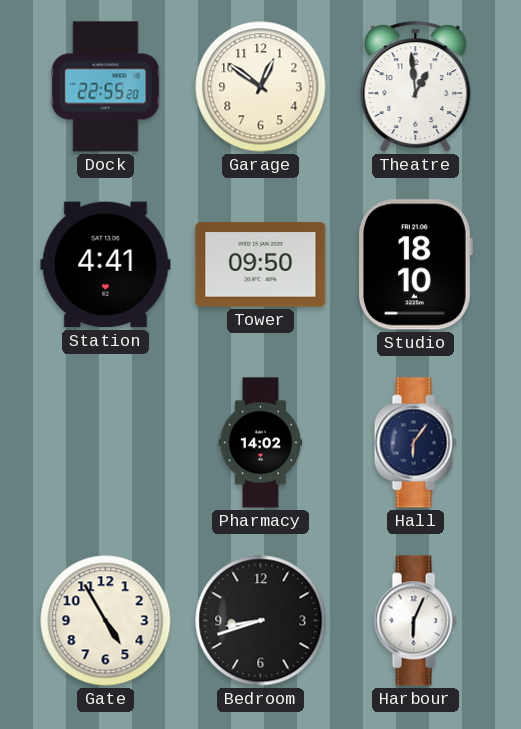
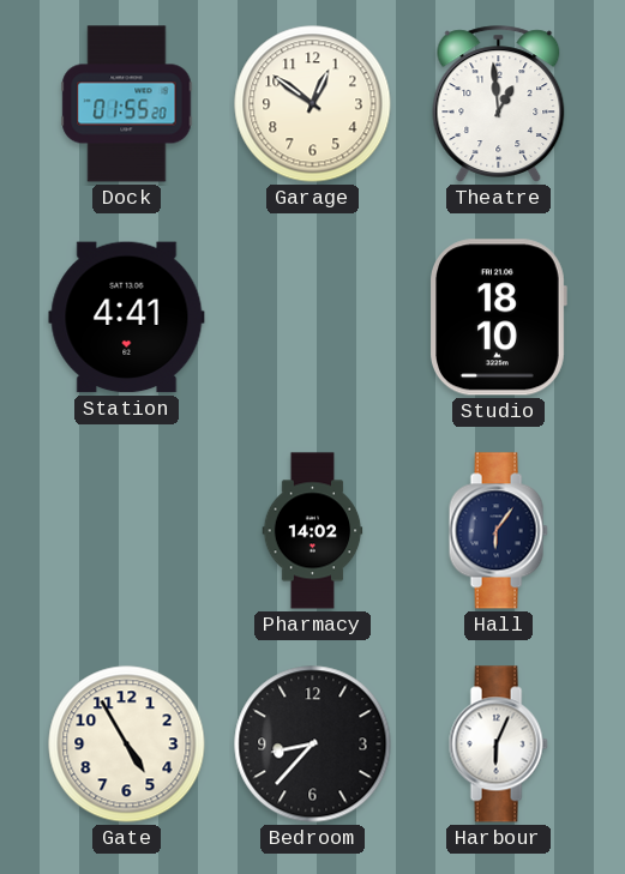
Dock: 22:55 -> 01:55
Tower: 09:50 -> none
Bedroom: 8:42 -> 8:37
